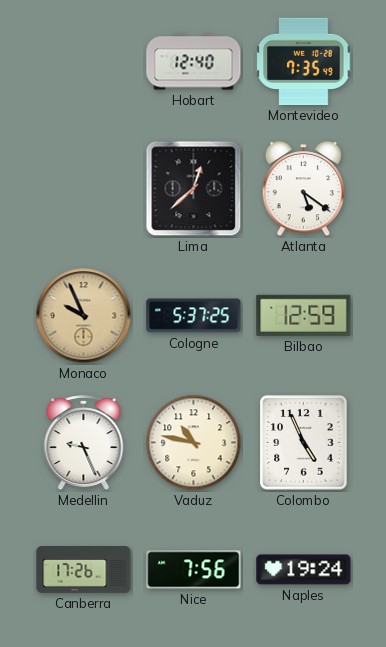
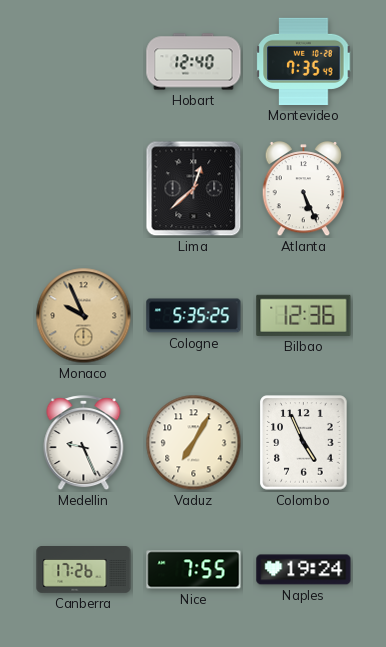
Atlanta: 5:21 -> 5:26
Cologne: 5:37 -> 5:35
Bilbao: 12:59 -> 12:36
Vaduz: 10:47 -> 7:05
Nice: 7:56 -> 7:55
